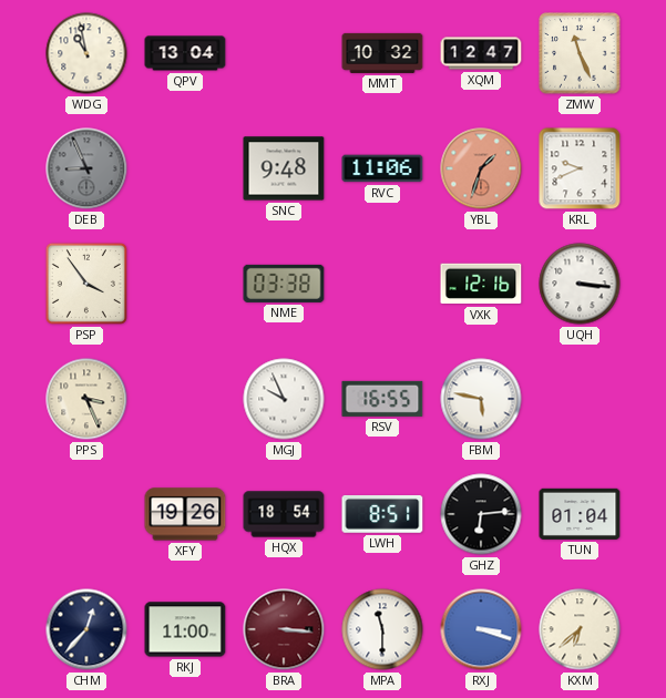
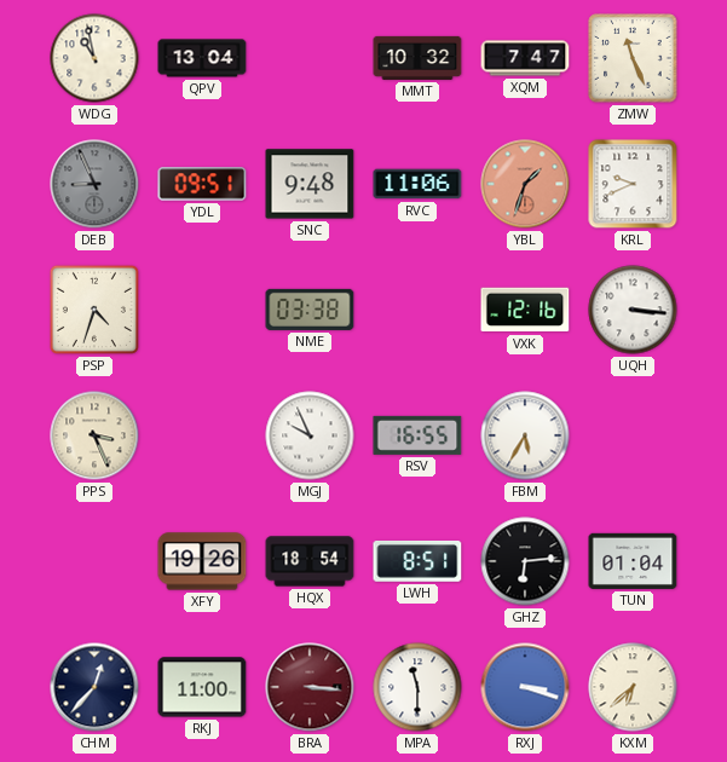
XQM: 12:47 -> 7:47
YDL: none -> 09:51
PSP: 3:54 -> 4:33
FBM: 5:47 -> 5:35
